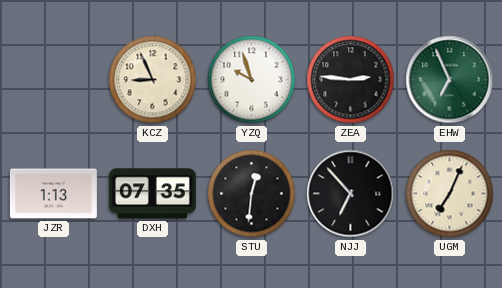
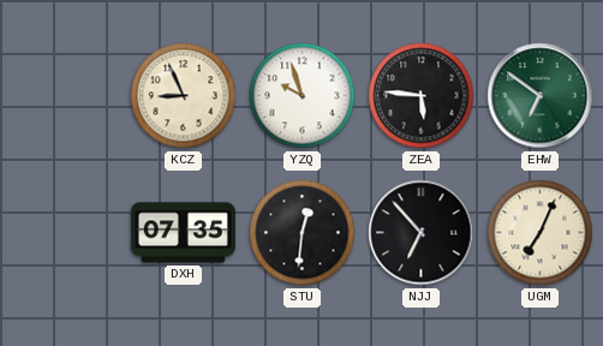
ZEA: 2:46 -> 5:46
EHW: 6:56 -> 6:51
JZR: 1:13 -> none
